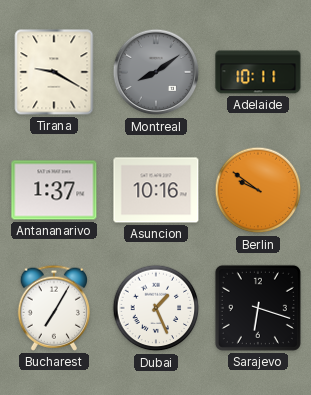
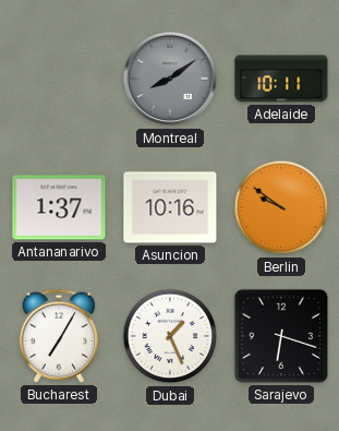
Tirana: 9:20 -> none
